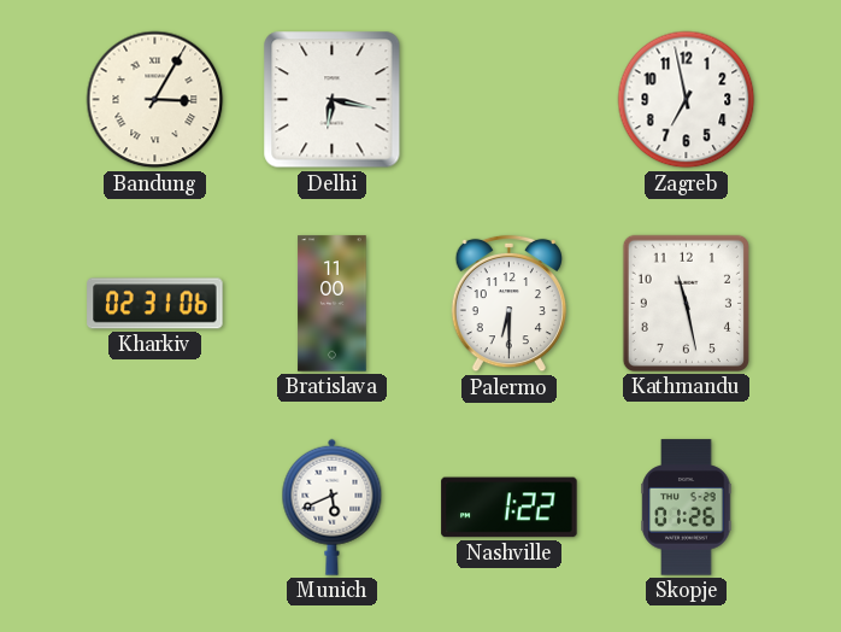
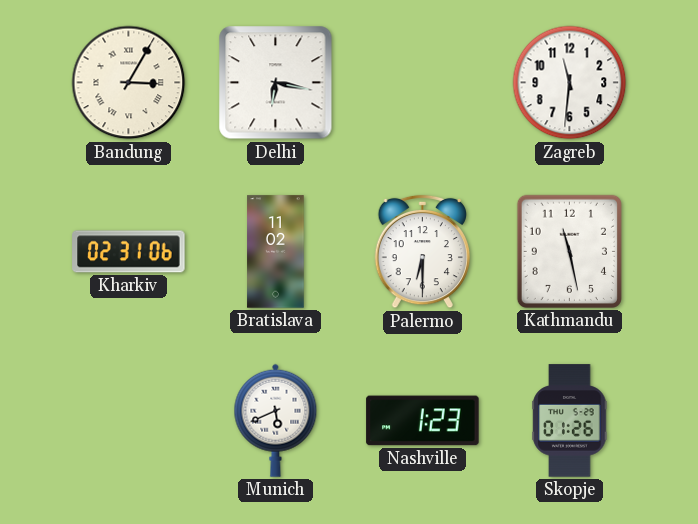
Zagreb: 6:58 -> 11:31
Bratislava: 11:00 -> 11:02
Nashville: 1:22 -> 1:23
